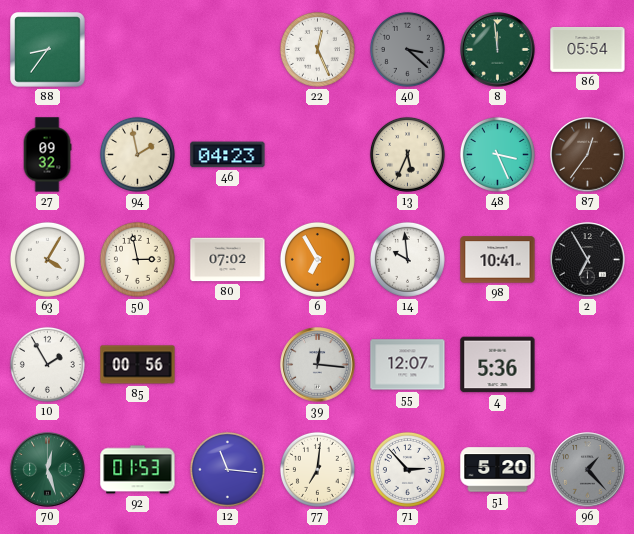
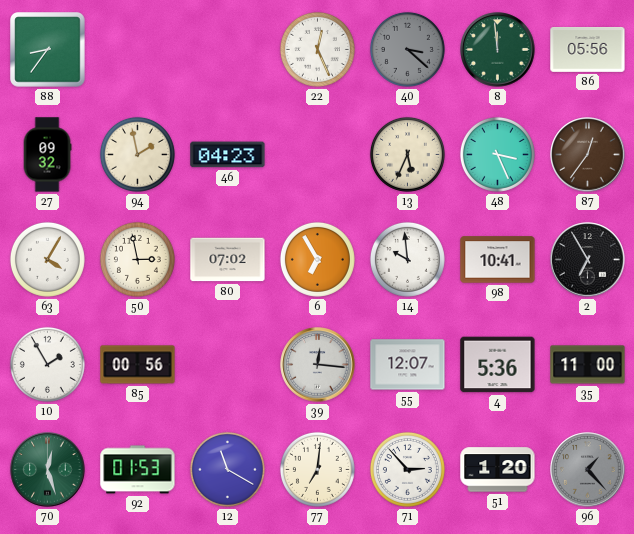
86: 05:54 -> 05:56
35: none -> 11:00
12: 11:16 -> 11:20
51: 5:20 -> 1:20
